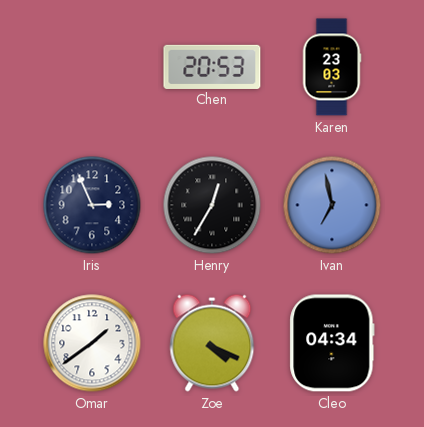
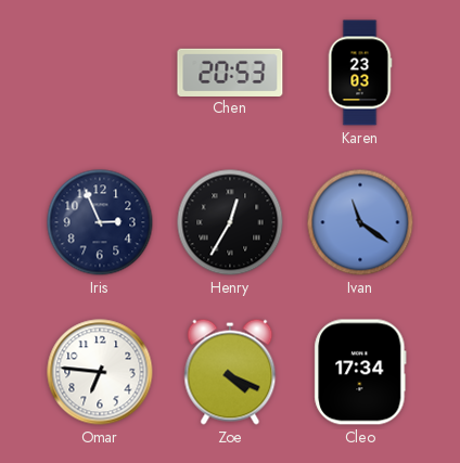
Ivan: 6:58 -> 11:21
Omar: 1:39 -> 6:46
Cleo: 04:34 -> 17:34
